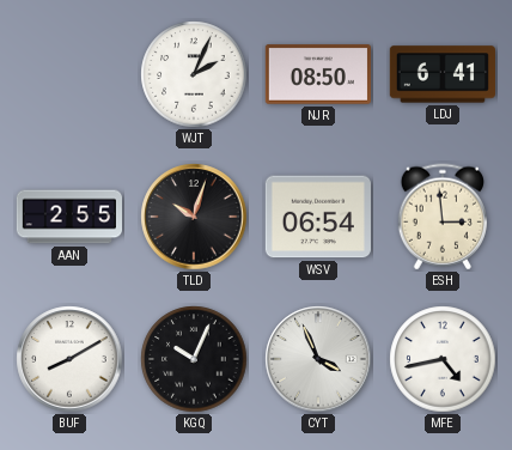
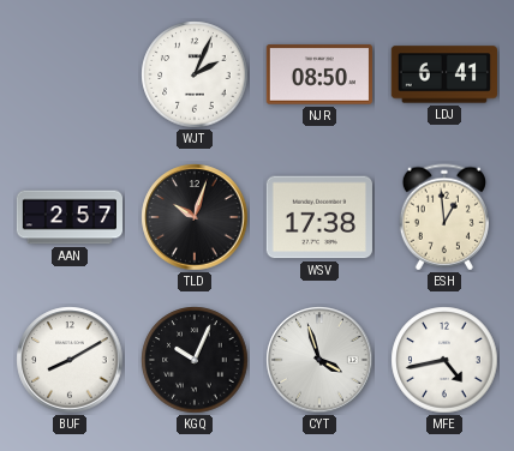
AAN: 2:55 -> 2:57
WSV: 06:54 -> 17:38
ESH: 2:59 -> 12:59
CYT: 3:56 -> 3:57
